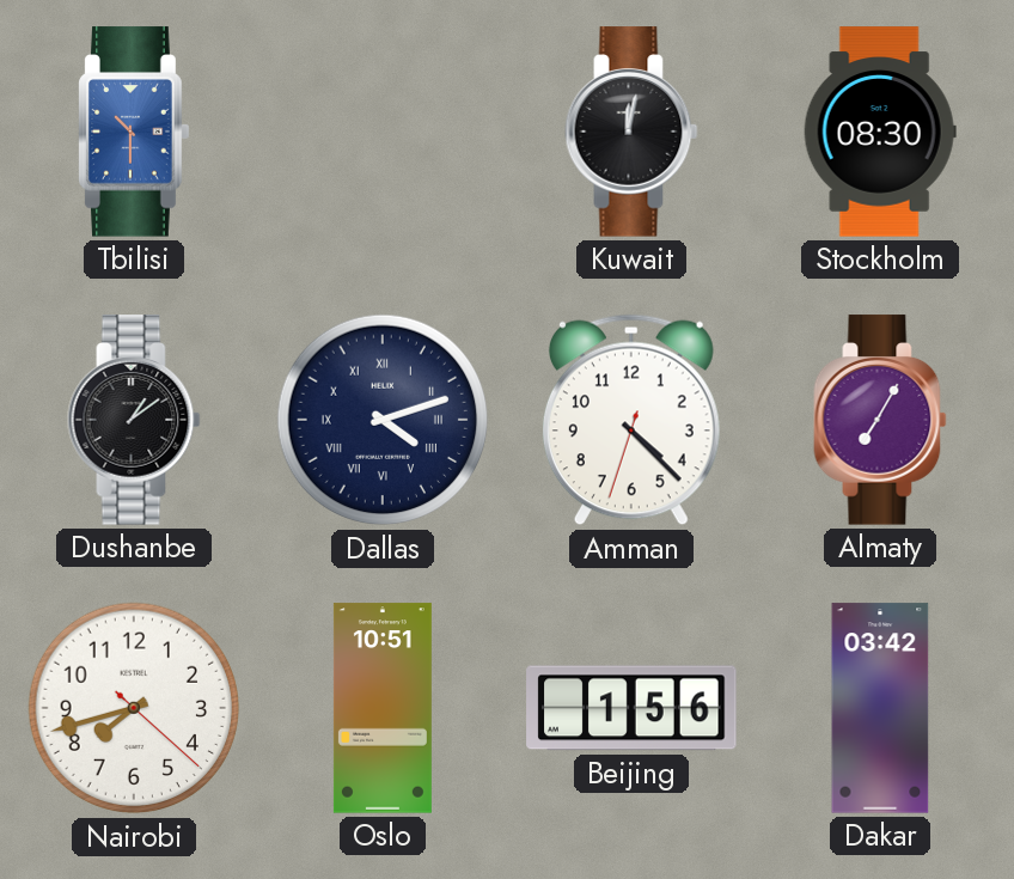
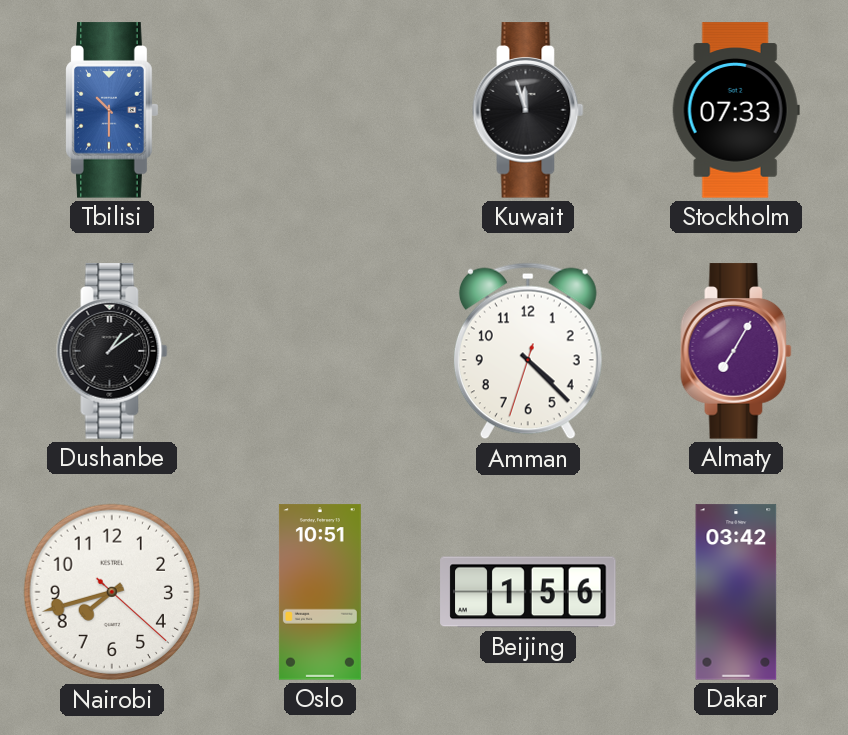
Kuwait: 12:02 -> 11:57
Stockholm: 08:30 -> 07:33
Dallas: 4:12 -> none
